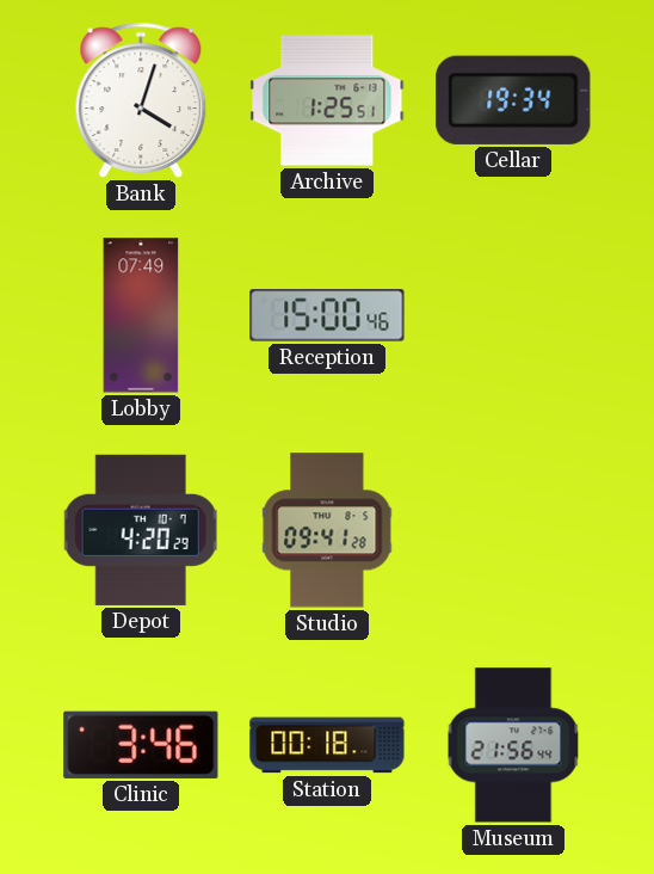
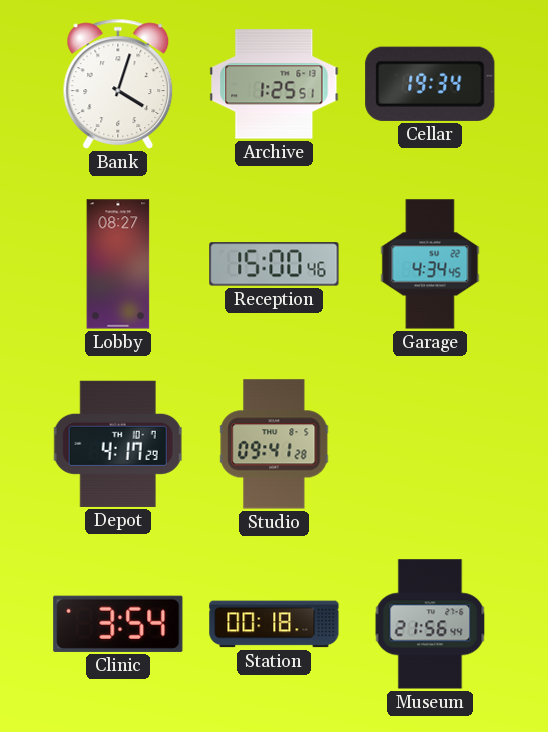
Lobby: 07:49 -> 08:27
Garage: none -> 4:34
Depot: 4:20 -> 4:17
Clinic: 3:46 -> 3:54
